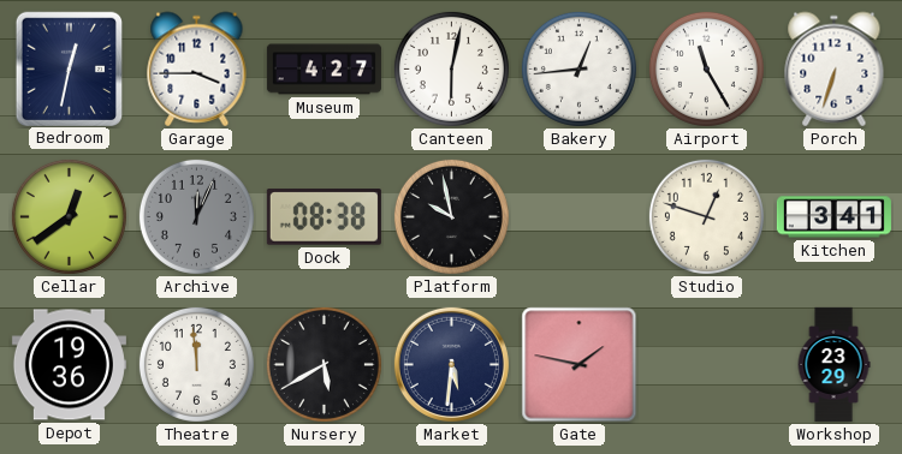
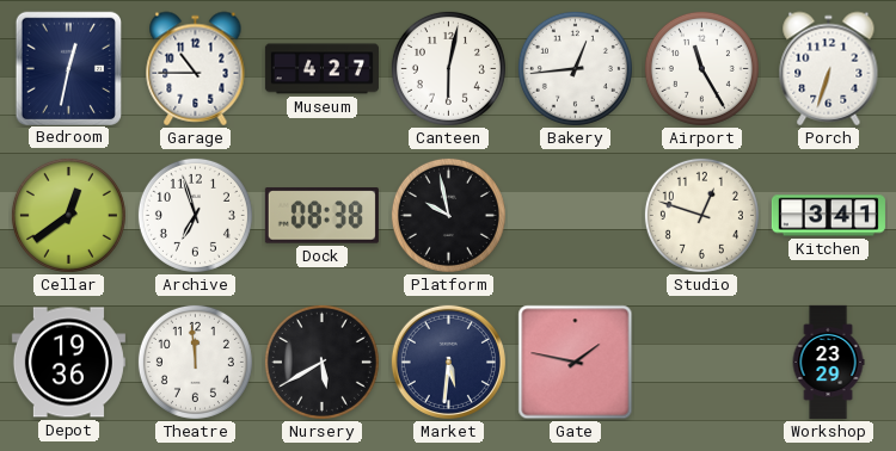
Garage: 3:45 -> 10:45
Archive: 12:04 -> 6:57
Archive dial: grey -> white
